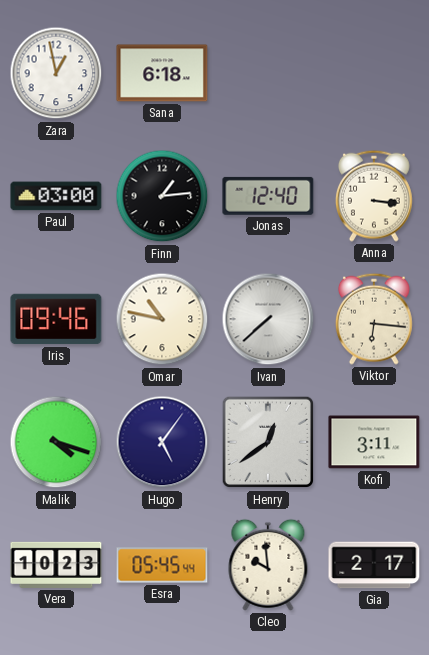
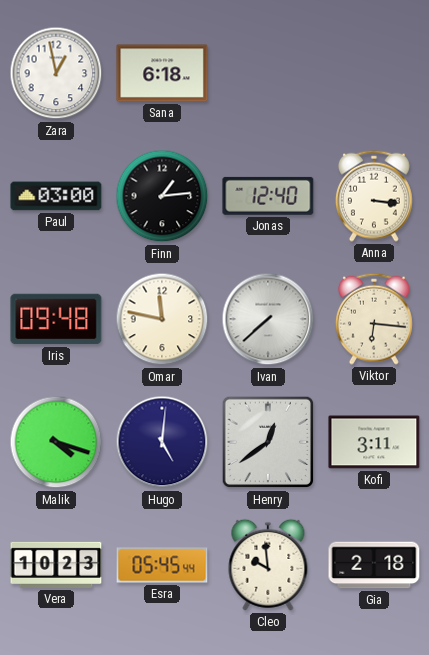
Iris: 09:46 -> 09:48
Omar: 10:47 -> 11:47
Hugo: 5:06 -> 5:01
Gia: 2:17 -> 2:18
